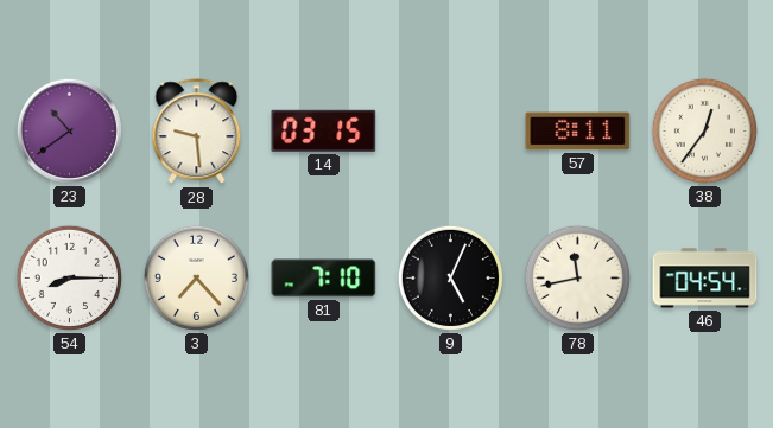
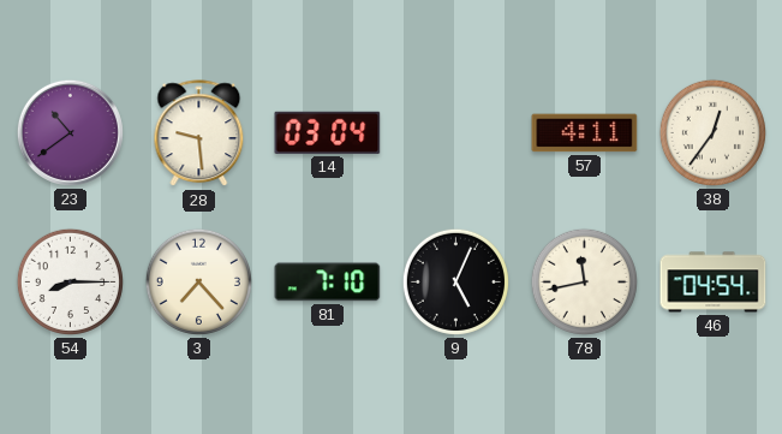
14: 03:15 -> 03:04
57: 8:11 -> 4:11
